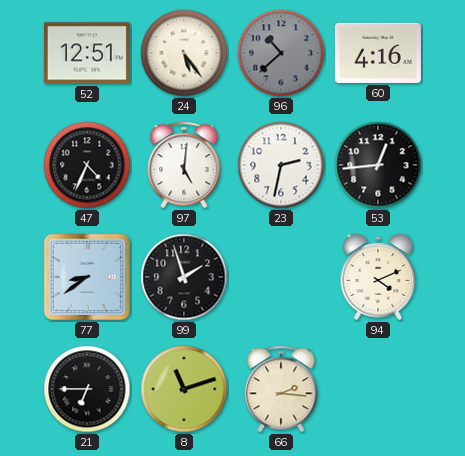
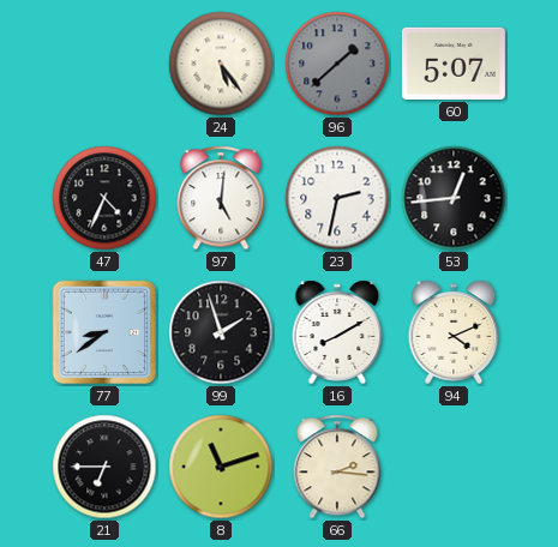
52: 12:51 -> none
96: 10:38 -> 1:38
60: 4:16 -> 5:07
16: none -> 8:10
